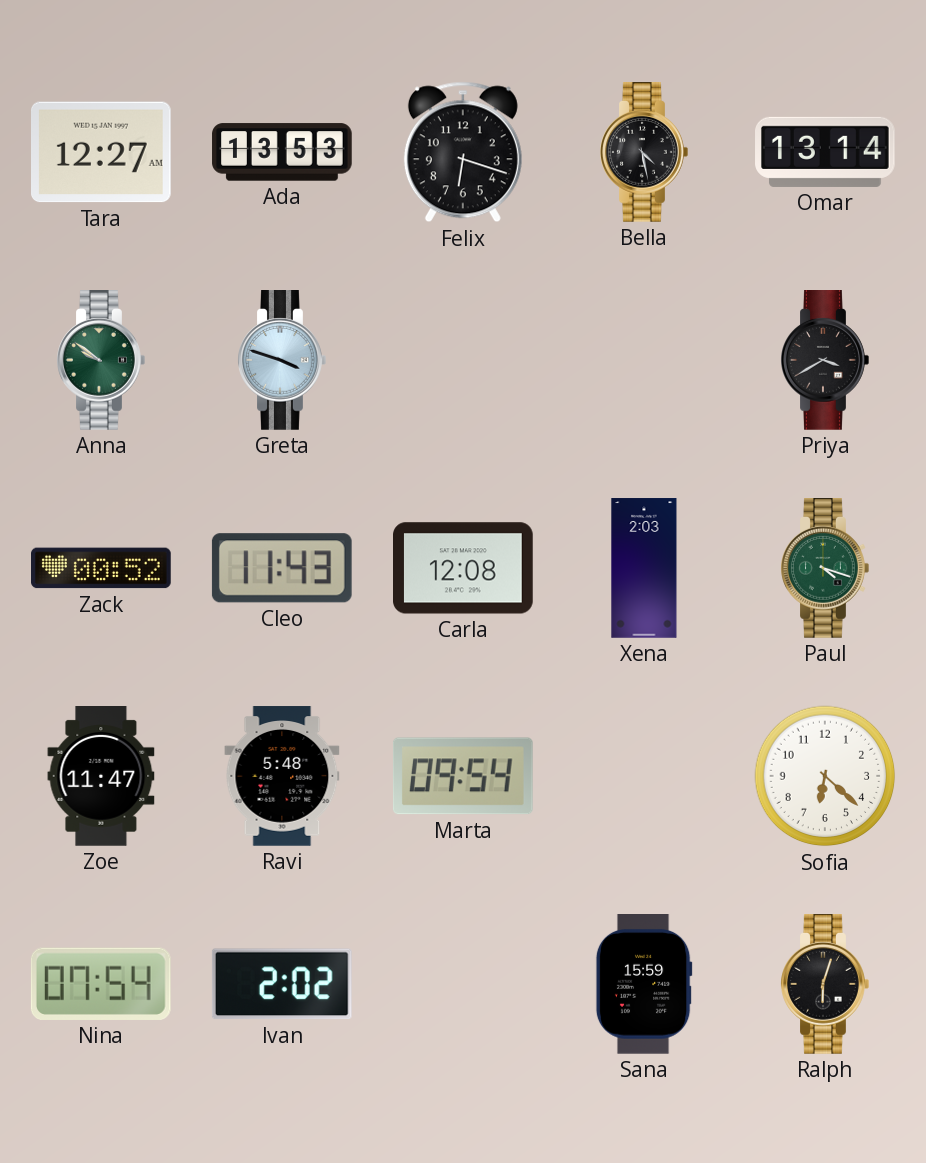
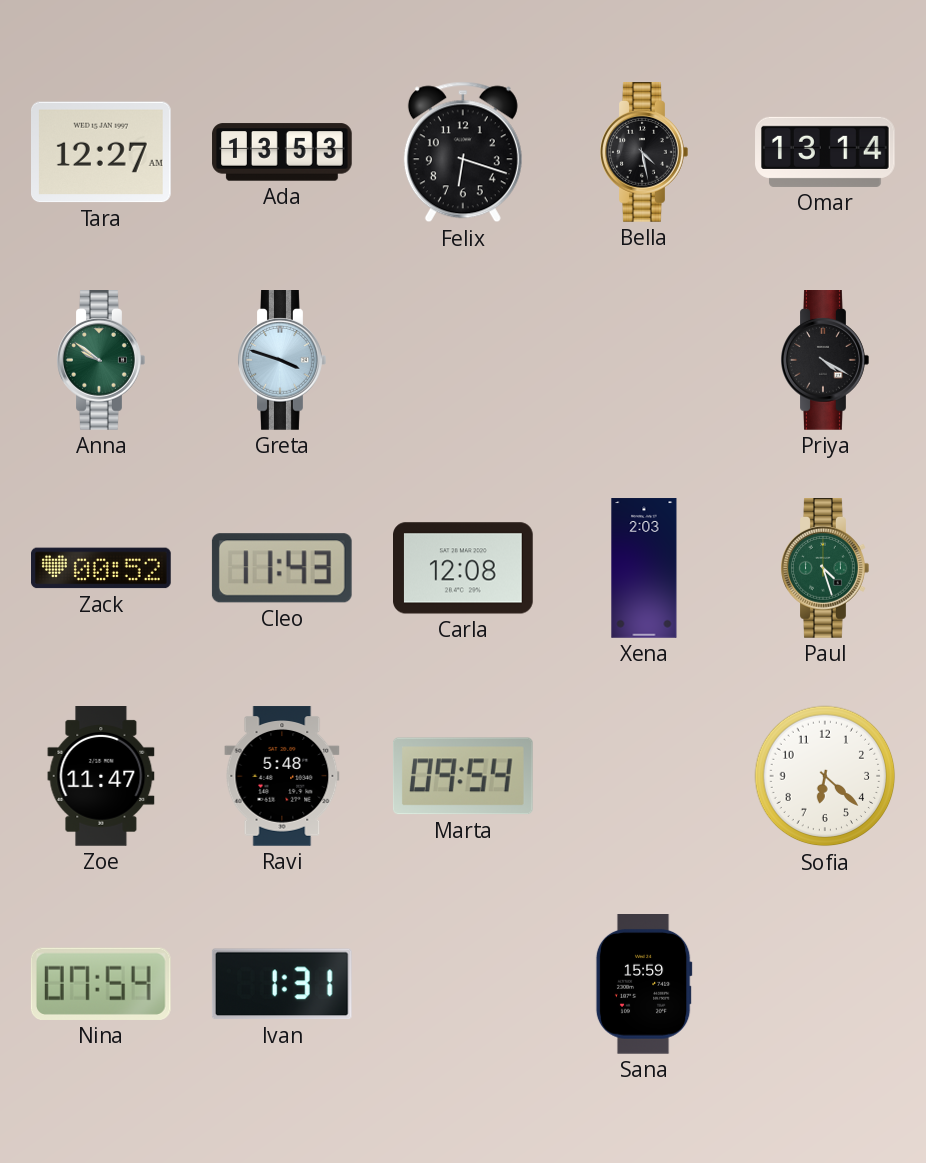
Priya: 3:40 -> 4:20
Paul: 4:18 -> 4:27
Ivan: 2:02 -> 1:31
Ralph: 6:03 -> none
